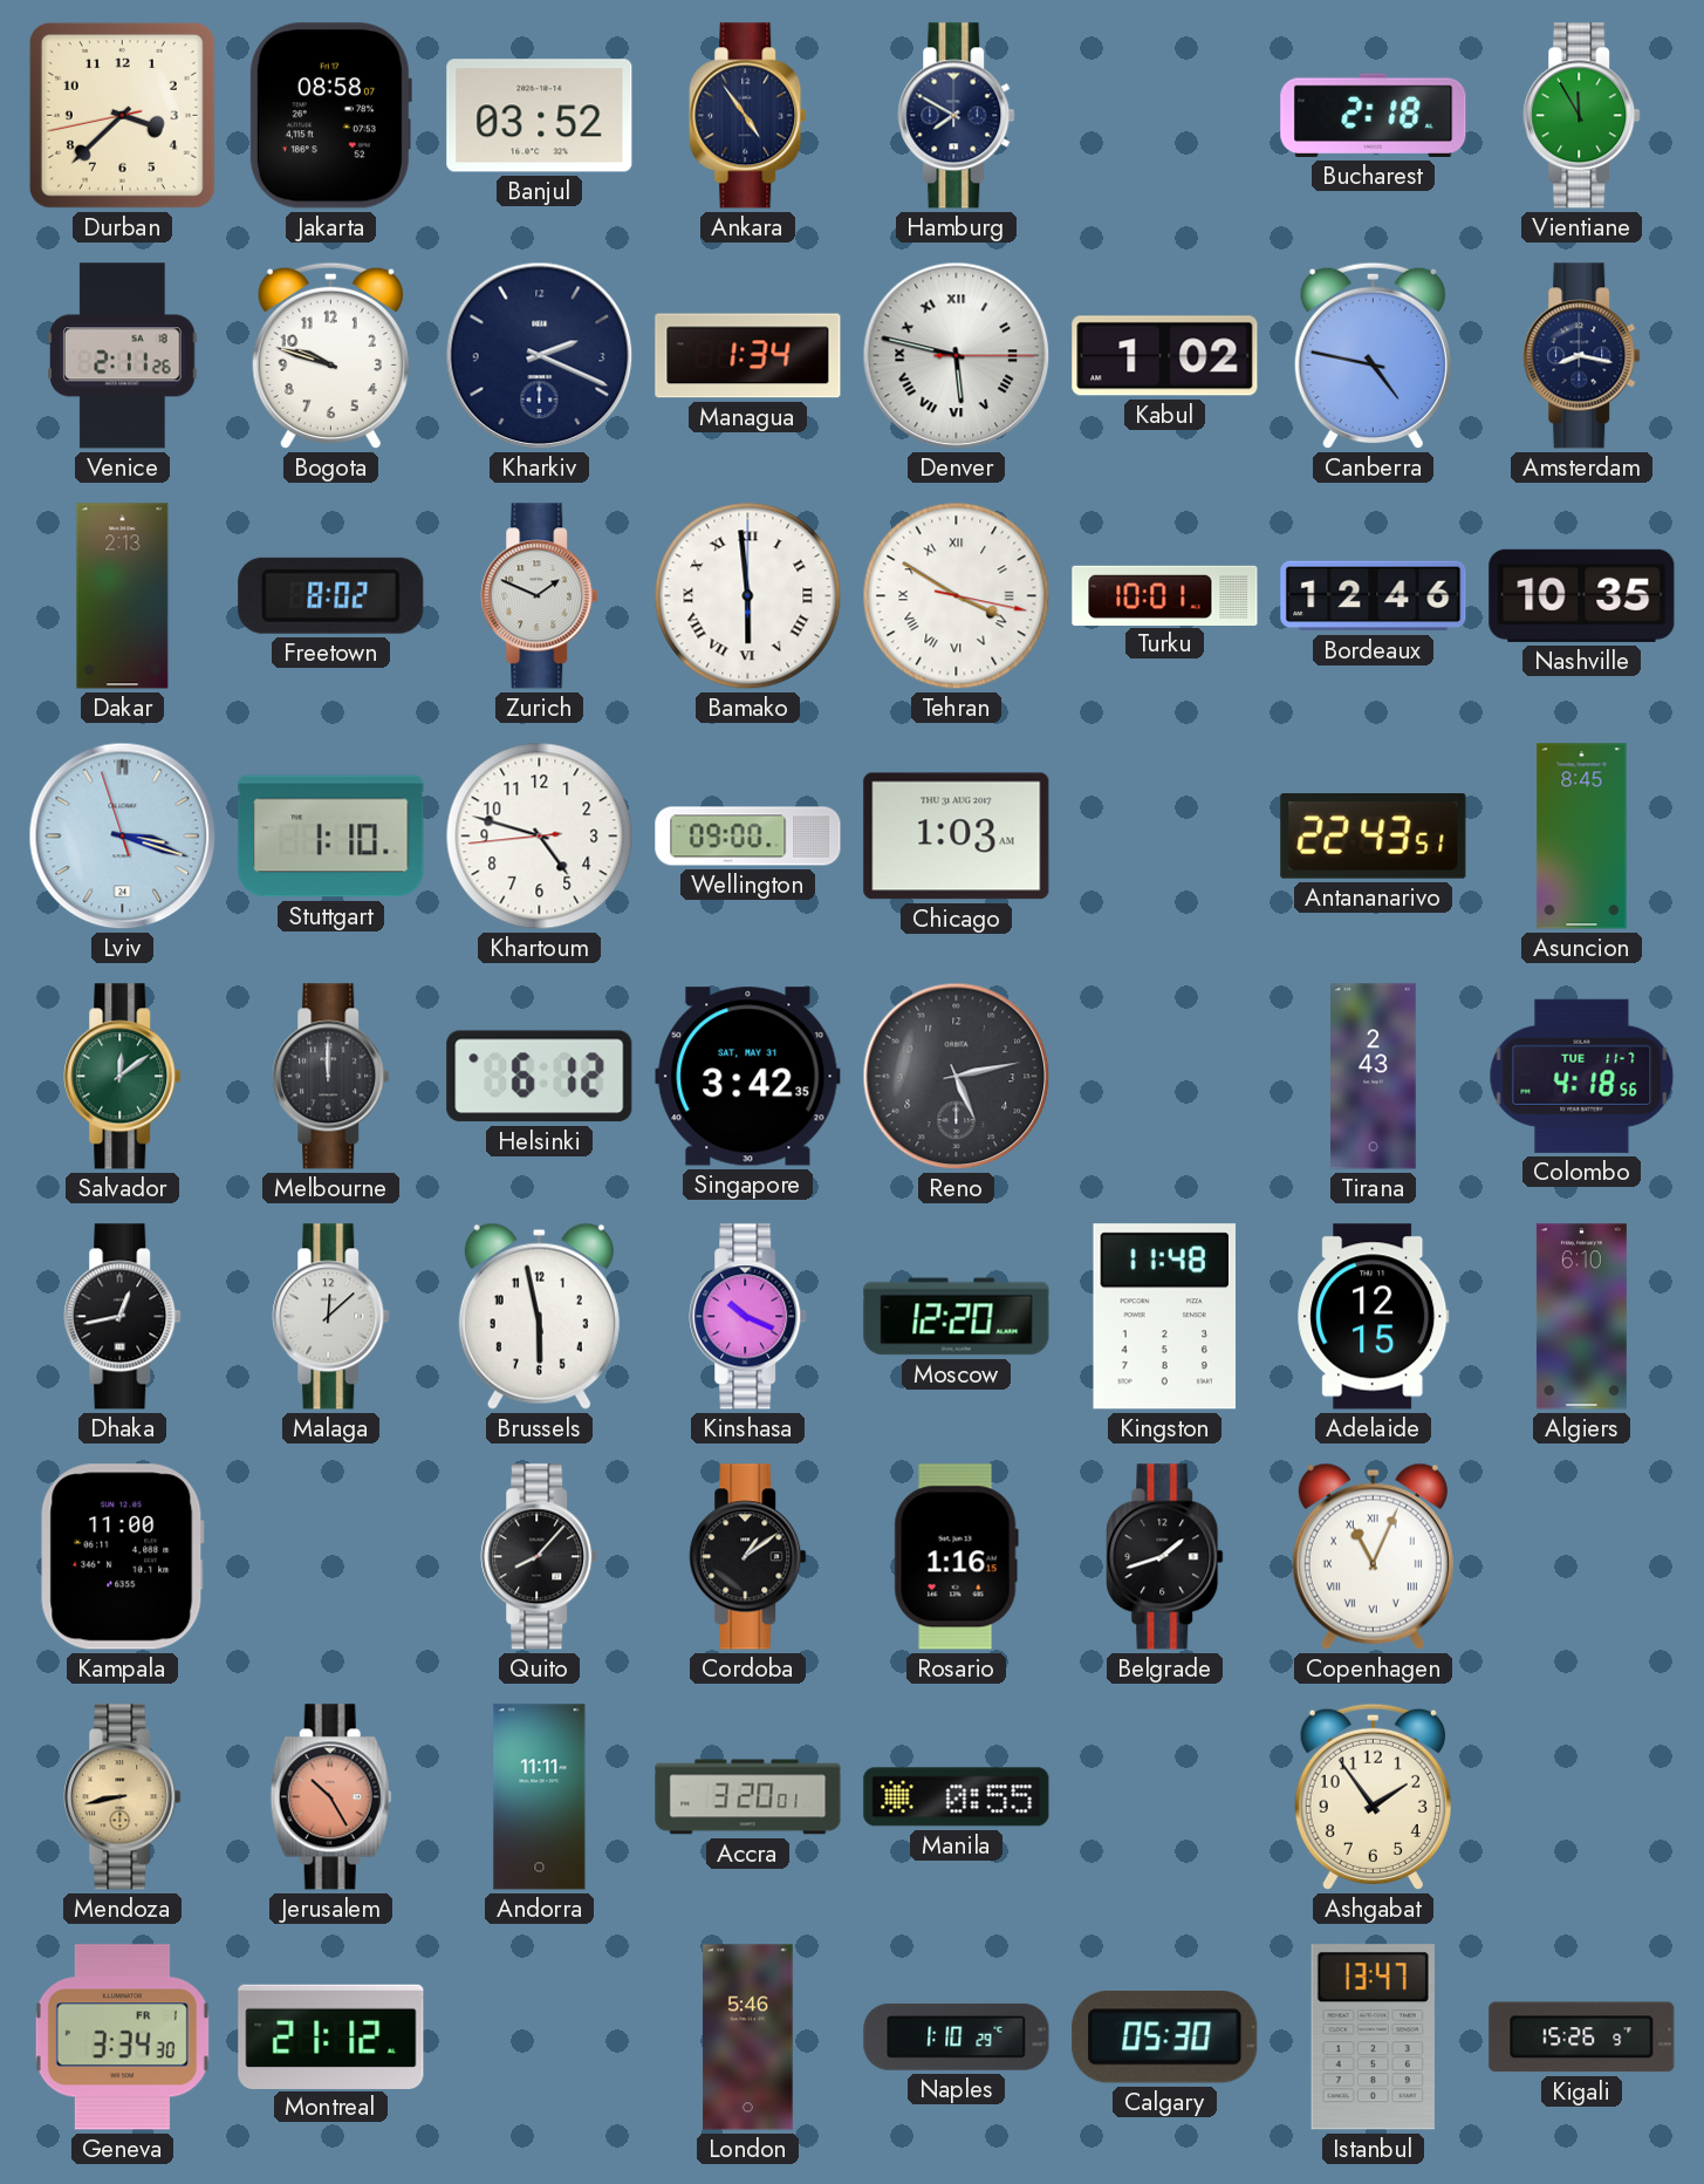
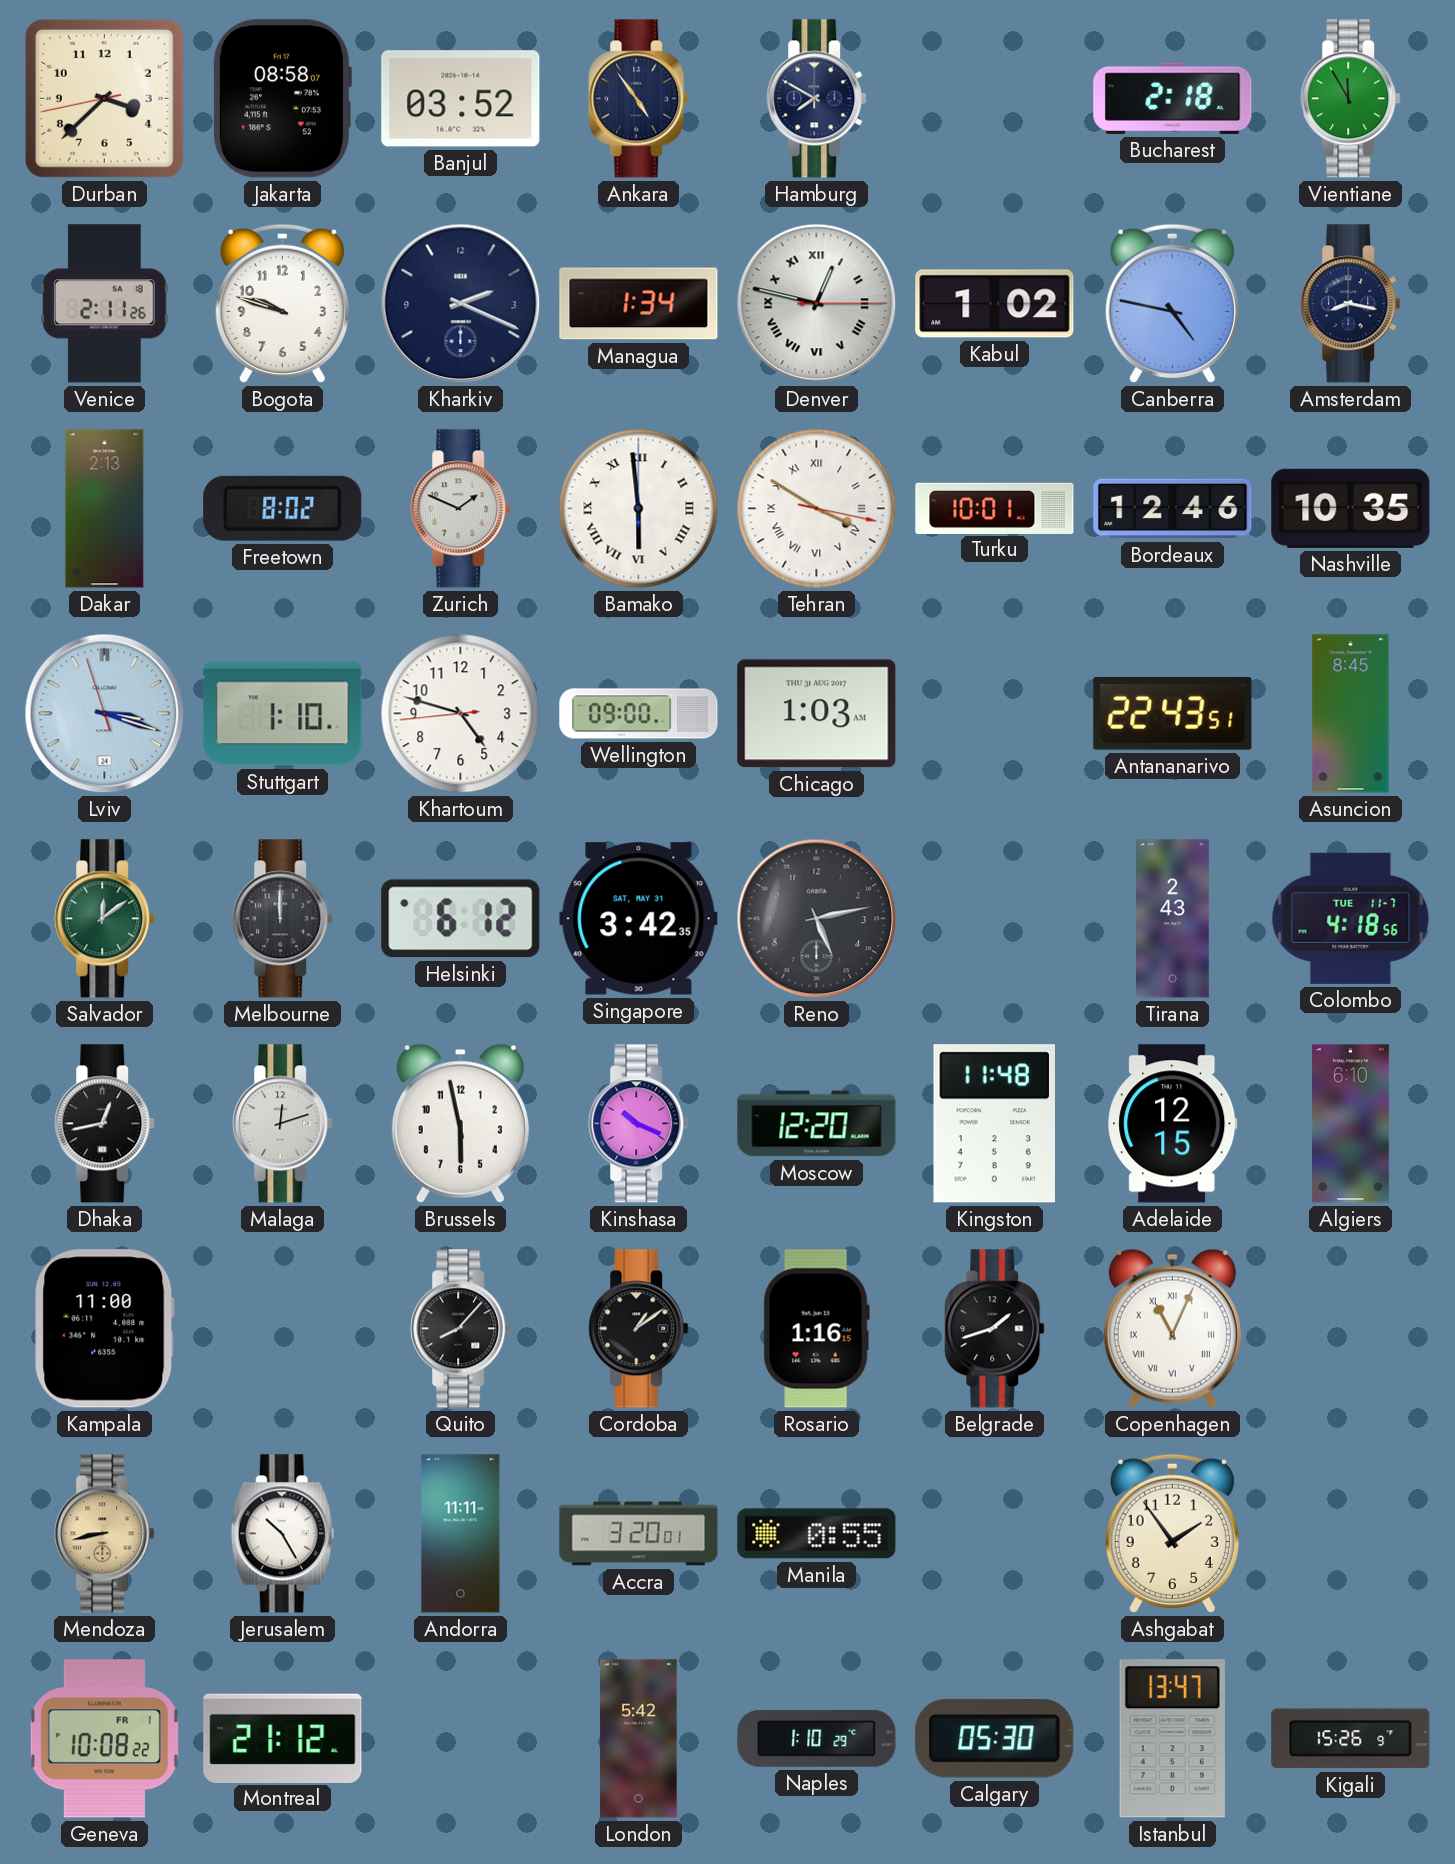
Denver: 5:47 -> 12:47
Malaga: 12:08 -> 12:12
Jerusalem dial: salmon -> white
Geneva: 3:34 -> 10:08
London: 5:46 -> 5:42
